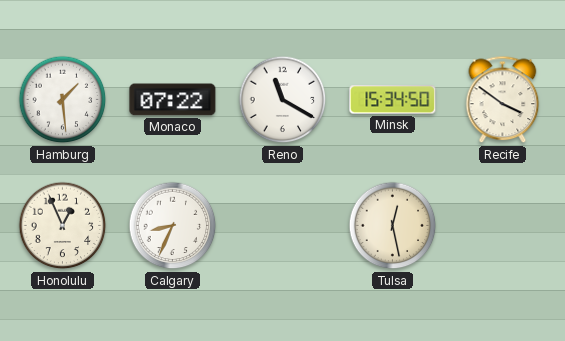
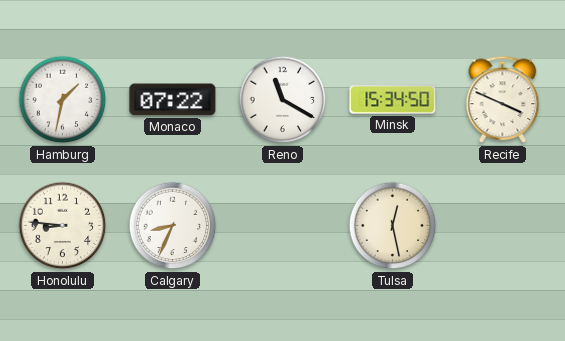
Hamburg: 1:29 -> 1:32
Recife: 3:51 -> 3:49
Honolulu: 12:56 -> 8:46
